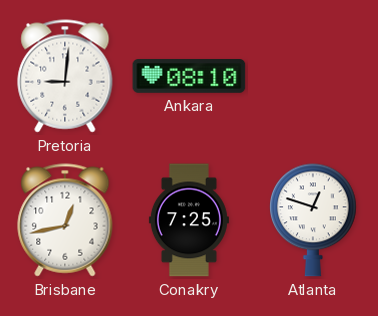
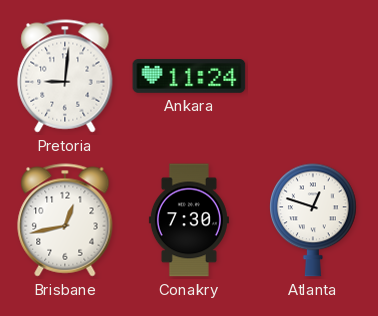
Ankara: 08:10 -> 11:24
Conakry: 7:25 -> 7:30
